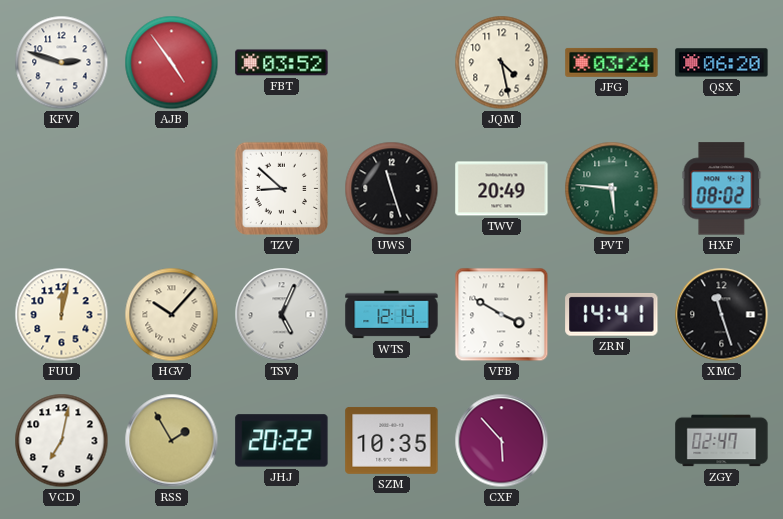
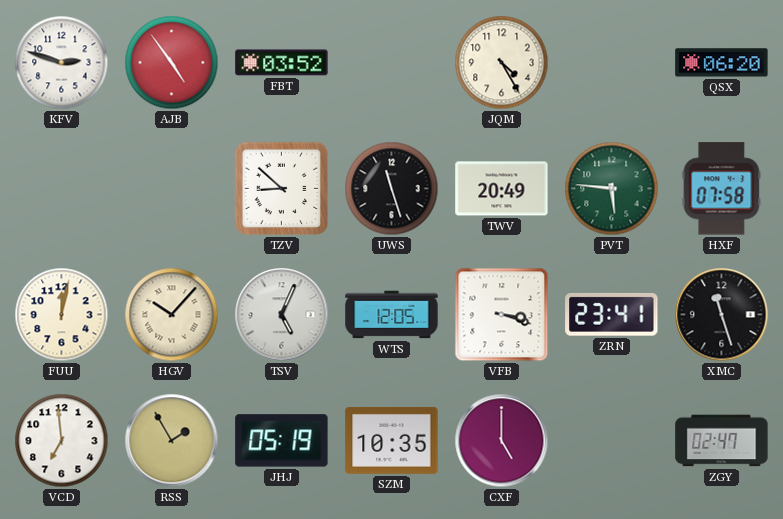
JQM: 4:28 -> 4:25
JFG: 03:24 -> none
HXF: 08:02 -> 07:58
WTS: 12:14 -> 12:05
VFB: 3:50 -> 3:18
ZRN: 14:41 -> 23:41
VCD: 7:02 -> 6:59
JHJ: 20:22 -> 05:19
CXF: 5:53 -> 5:00
